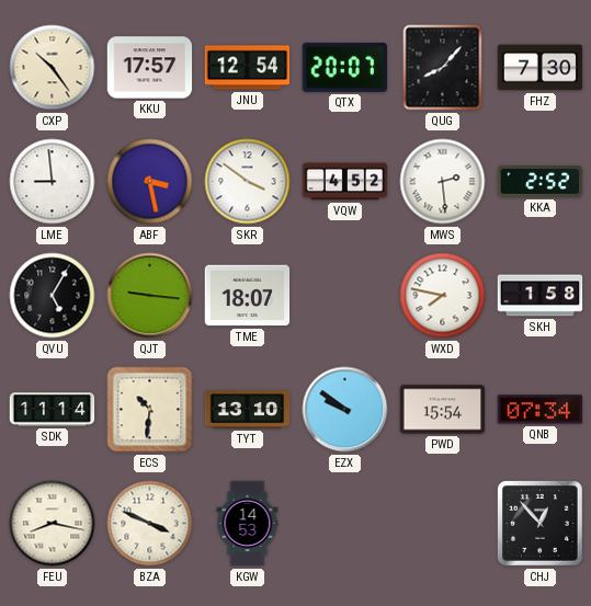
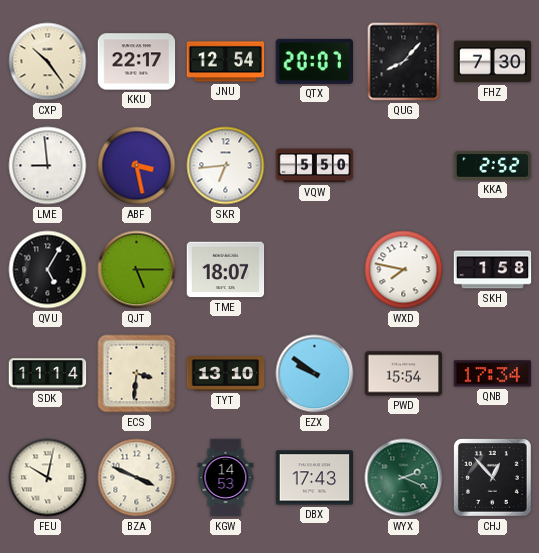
KKU: 17:57 -> 22:17
SKR: 3:51 -> 6:44
VQW: 4:52 -> 5:50
MWS: 2:29 -> none
QJT: 9:16 -> 5:15
ECS: 10:31 -> 3:31
QNB: 07:34 -> 17:34
FEU: 8:17 -> 10:02
DBX: none -> 17:43
WYX: none -> 2:19
